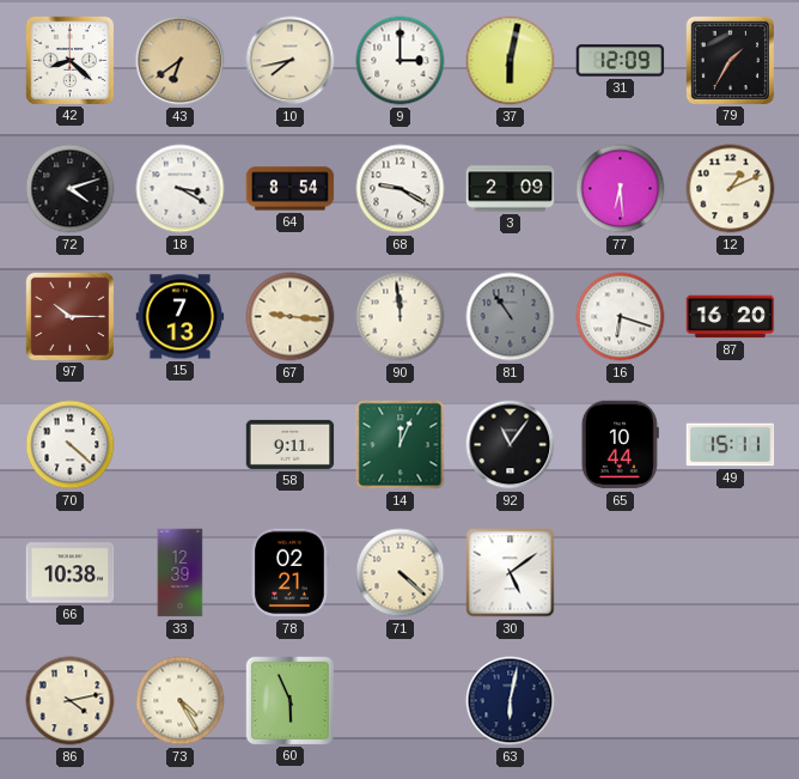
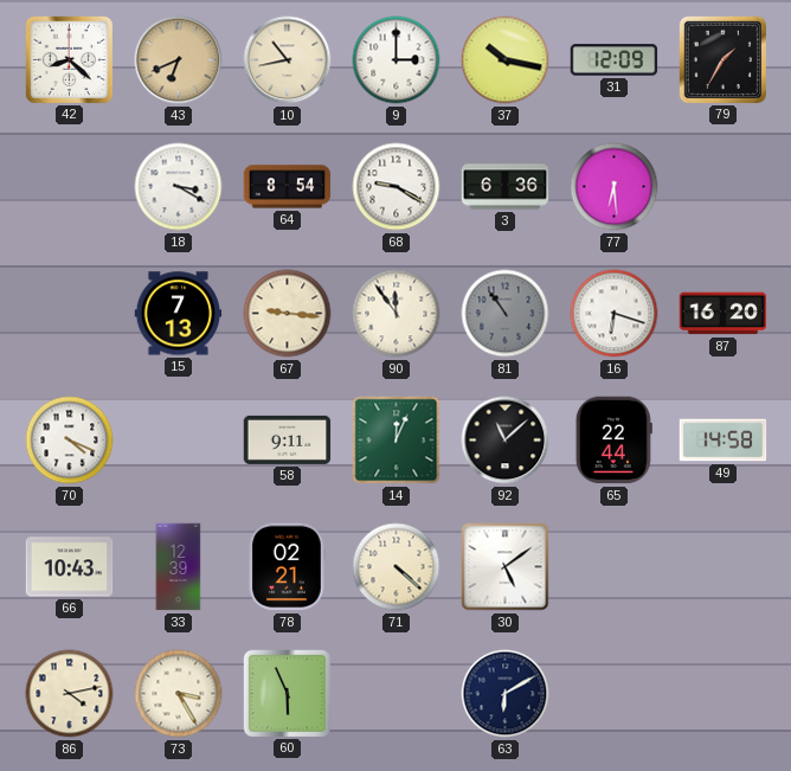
43: 6:39 -> 6:41
10: 7:43 -> 10:43
37: 6:02 -> 10:17
72: 4:12 -> none
3: 2:09 -> 6:36
12: 1:11 -> none
97: 10:15 -> none
90: 11:59 -> 11:54
70: 4:22 -> 4:19
92: 11:06 -> 11:08
65: 10:44 -> 22:44
49: 15:11 -> 14:58
66: 10:38 -> 10:43
73: 4:25 -> 3:25
63: 6:02 -> 6:10
